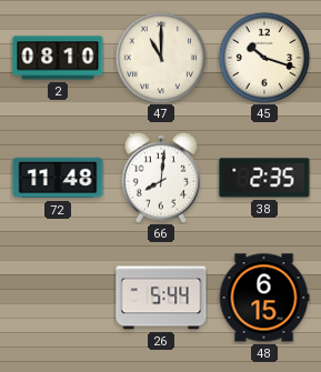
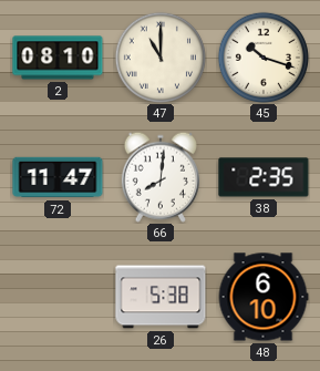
72: 11:48 -> 11:47
26: 5:44 -> 5:38
48: 6:15 -> 6:10
